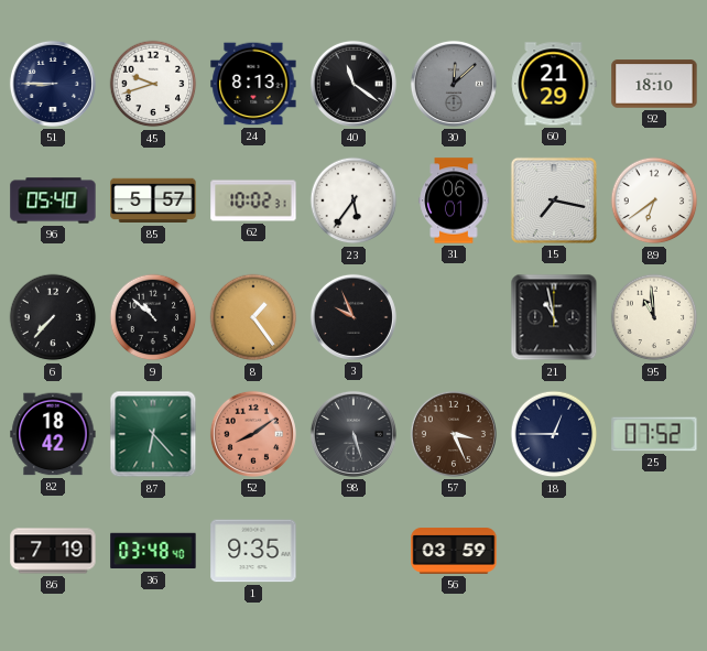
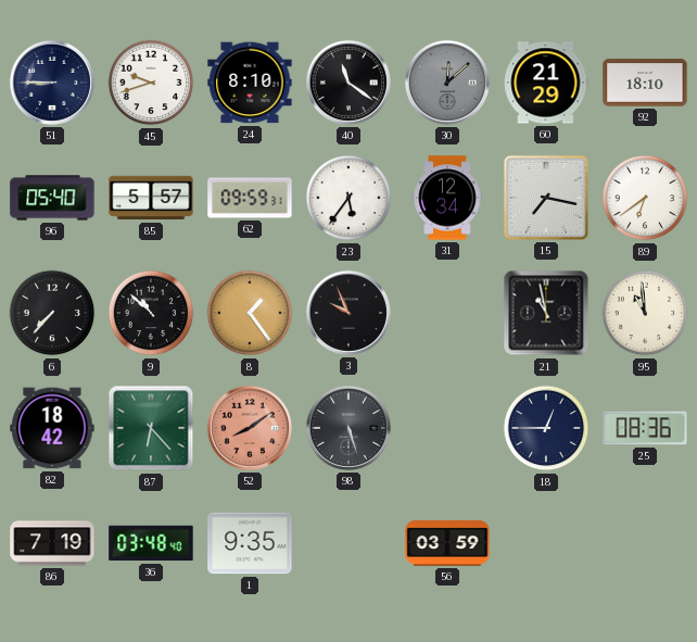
24: 8:13 -> 8:10
62: 10:02 -> 09:59
31: 06:01 -> 12:34
57: 3:26 -> none
25: 07:52 -> 08:36
